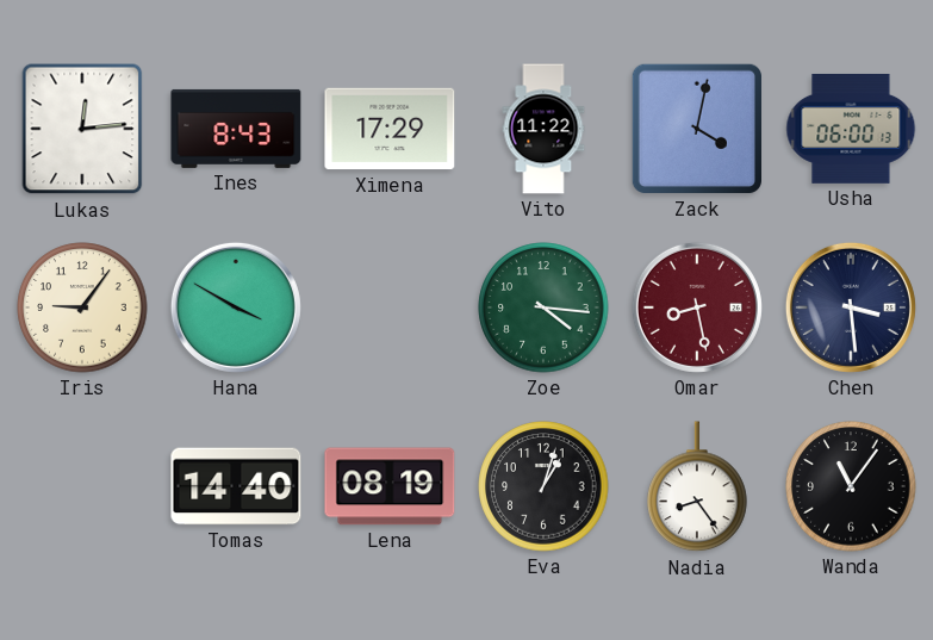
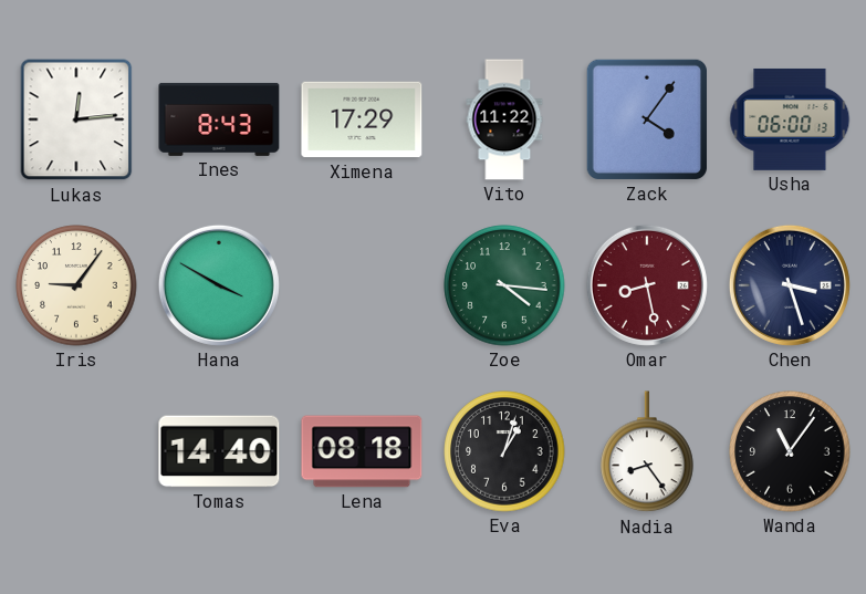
Zack: 4:02 -> 4:06
Chen: 3:29 -> 3:27
Lena: 08:19 -> 08:18
